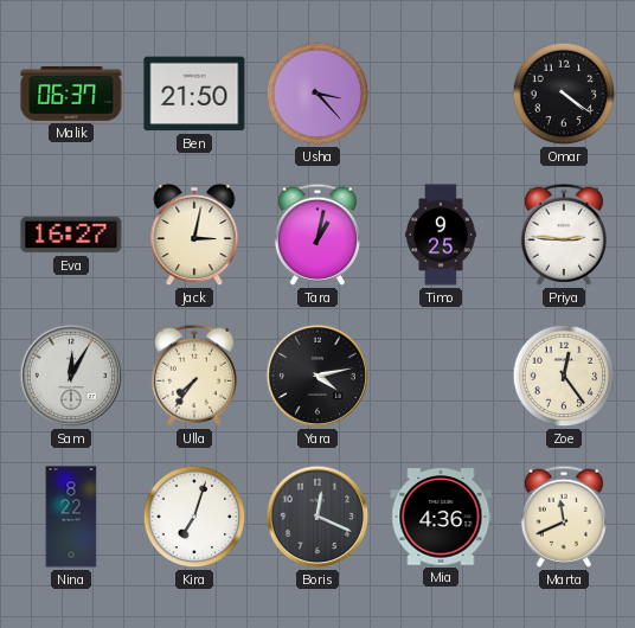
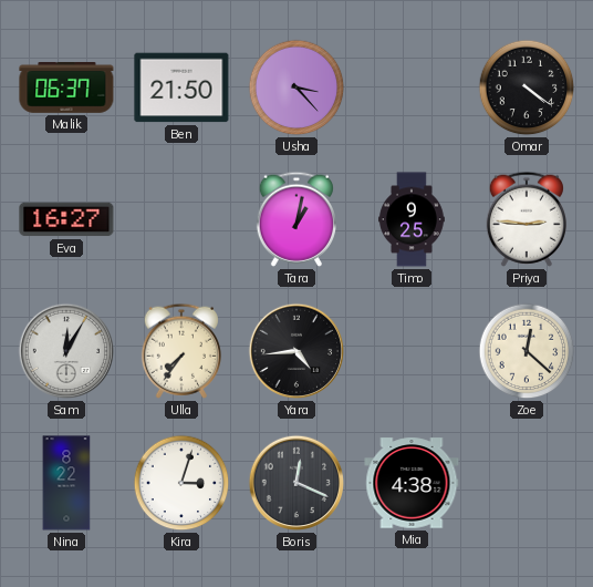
Jack: 3:02 -> none
Yara: 4:13 -> 4:44
Zoe: 12:24 -> 12:22
Kira: 7:03 -> 3:03
Mia: 4:36 -> 4:38
Marta: 11:41 -> none
